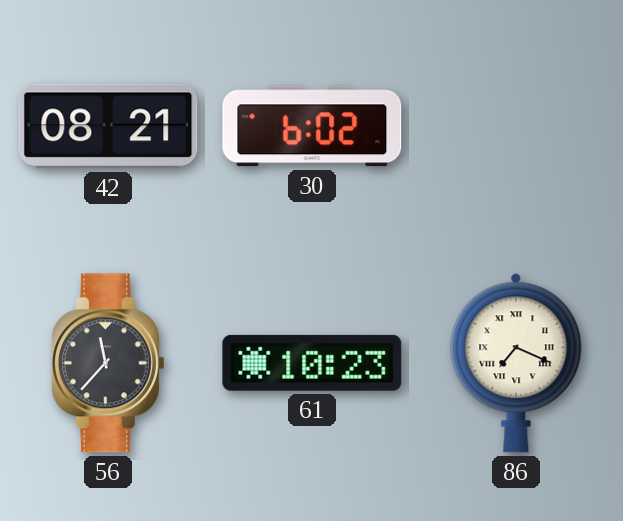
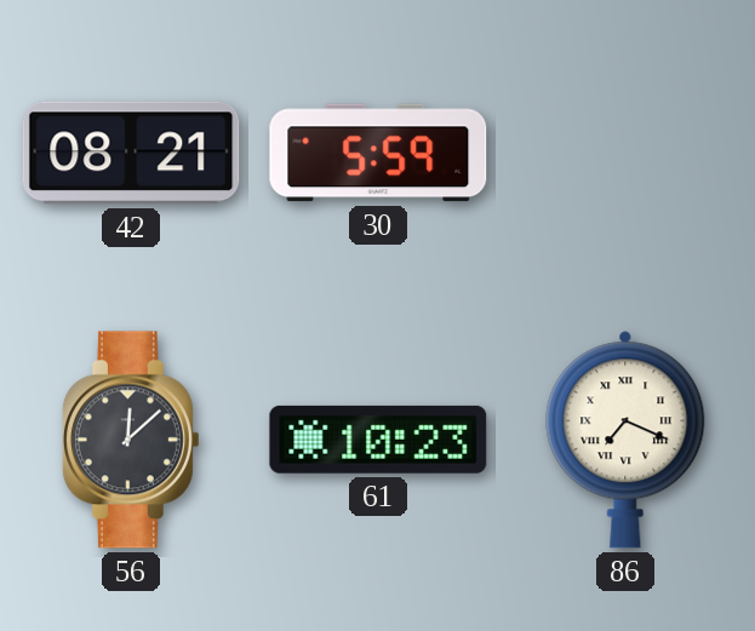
30: 6:02 -> 5:59
56: 11:37 -> 12:08
